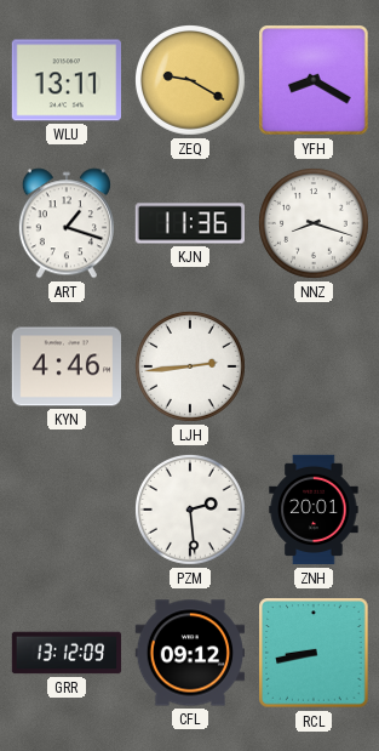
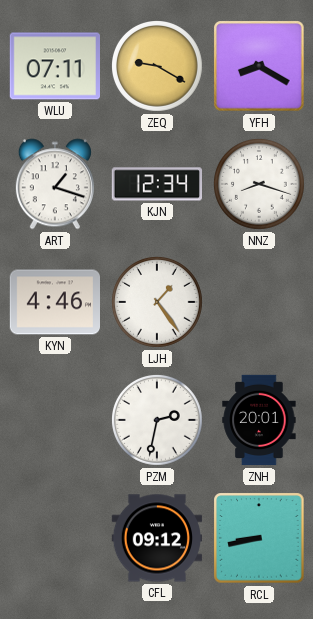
WLU: 13:11 -> 07:11
KJN: 11:36 -> 12:34
LJH: 2:44 -> 1:24
PZM: 2:29 -> 2:32
GRR: 13:12 -> none
